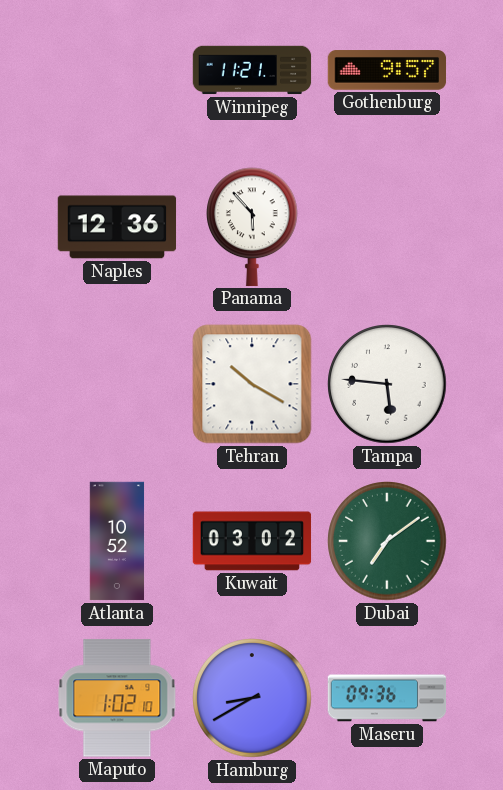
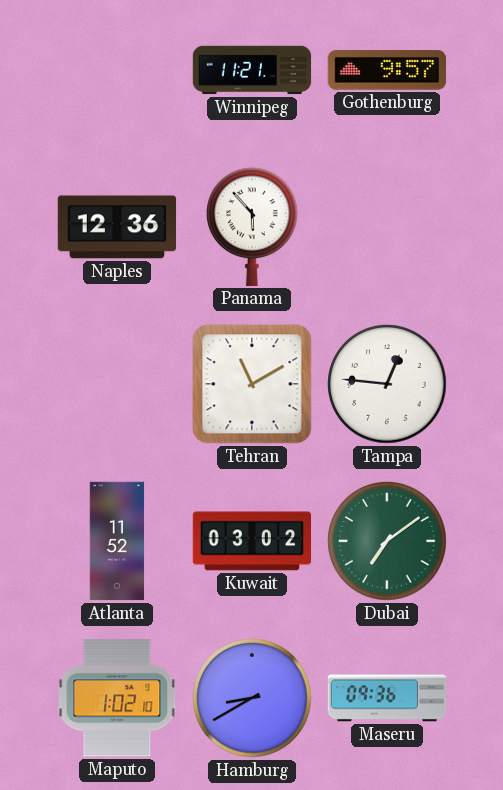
Tehran: 10:20 -> 11:10
Tampa: 5:46 -> 12:46
Atlanta: 10:52 -> 11:52
